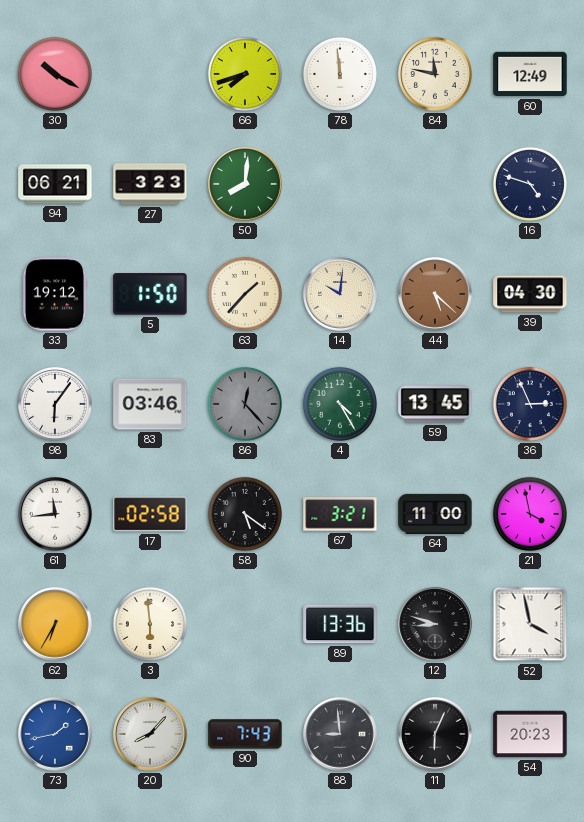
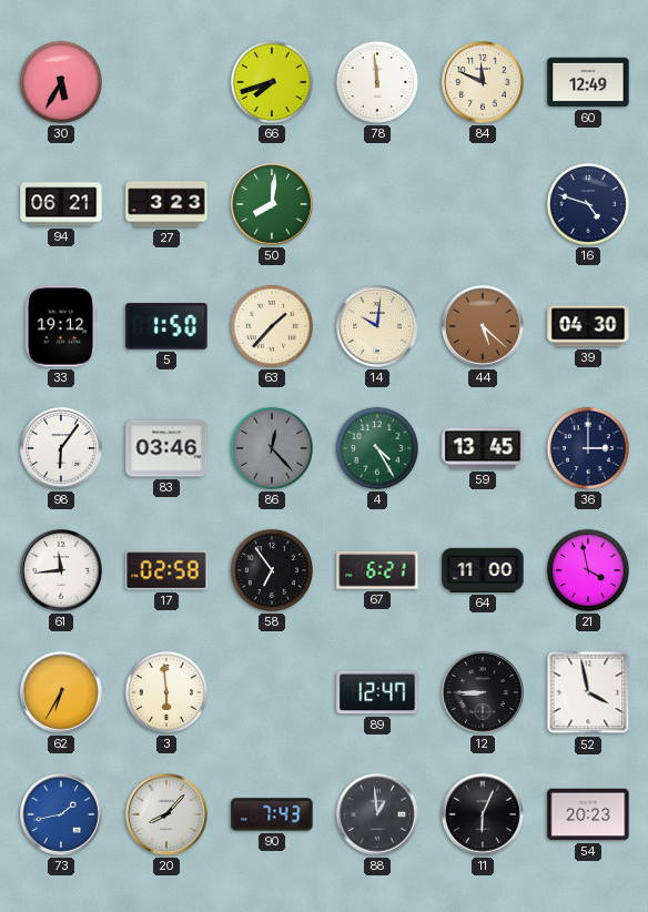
30: 10:20 -> 5:35
84: 11:47 -> 11:49
36: 2:56 -> 3:00
58: 5:21 -> 6:54
67: 3:21 -> 6:21
89: 13:36 -> 12:47
12: 8:48 -> 8:45
88: 8:59 -> 12:59
